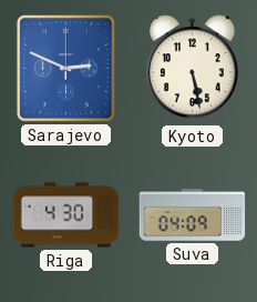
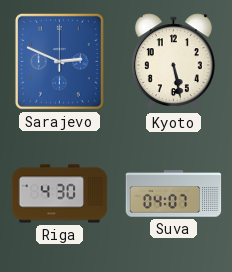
Suva: 04:09 -> 04:07
